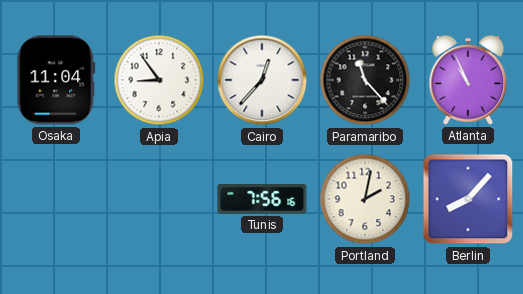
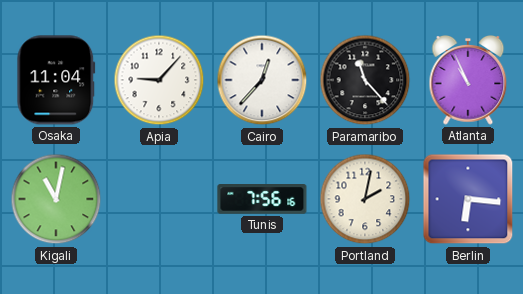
Apia: 8:54 -> 9:07
Kigali: none -> 11:02
Berlin: 8:07 -> 6:16
